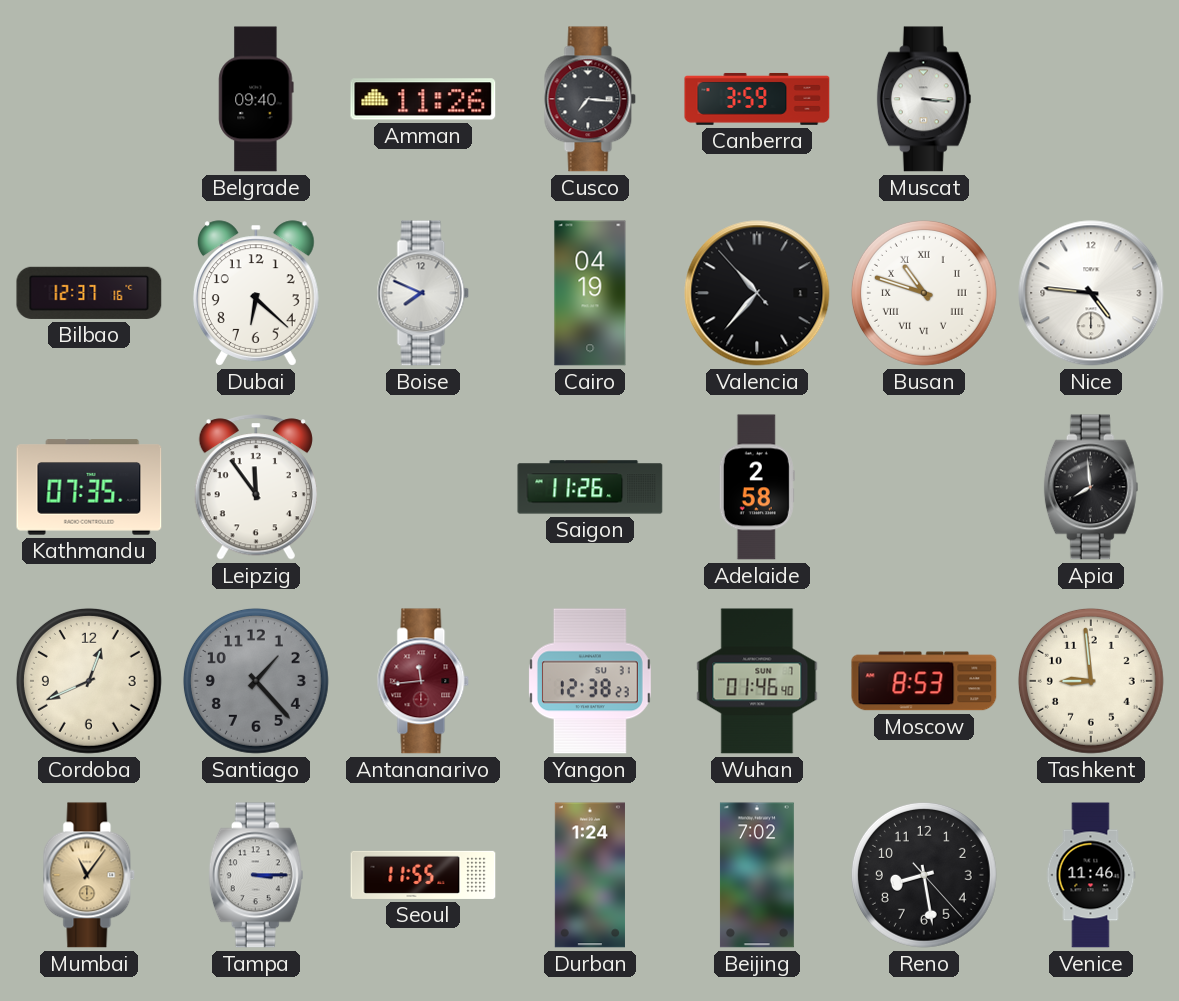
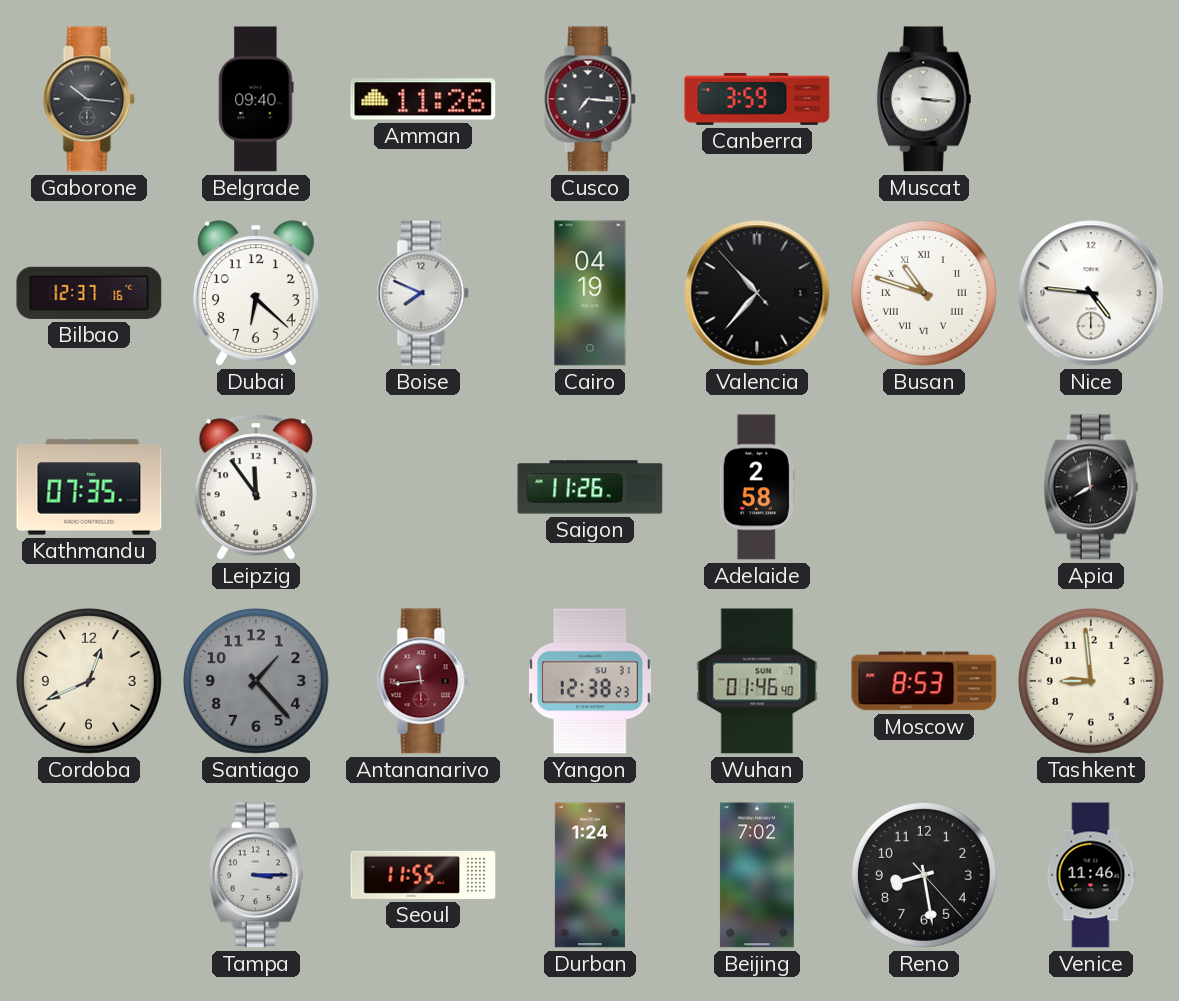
Gaborone: none -> 10:16
Mumbai: 11:06 -> none
